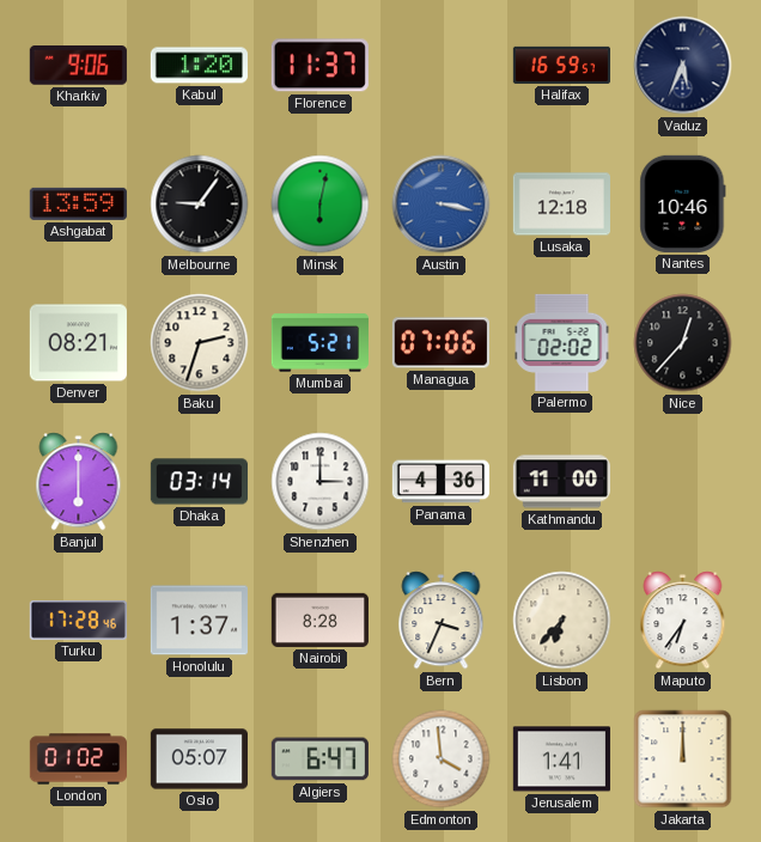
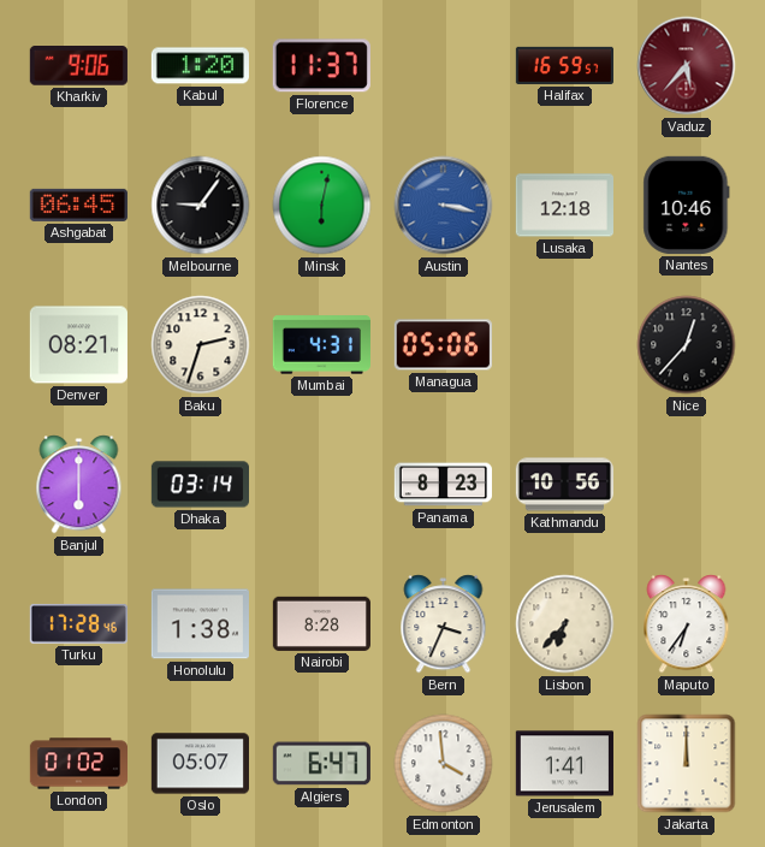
Vaduz: 5:34 -> 5:37
Vaduz dial: navy -> burgundy
Ashgabat: 13:59 -> 06:45
Mumbai: 5:21 -> 4:31
Managua: 07:06 -> 05:06
Palermo: 02:02 -> none
Shenzhen: 3:00 -> none
Panama: 4:36 -> 8:23
Kathmandu: 11:00 -> 10:56
Honolulu: 1:37 -> 1:38
